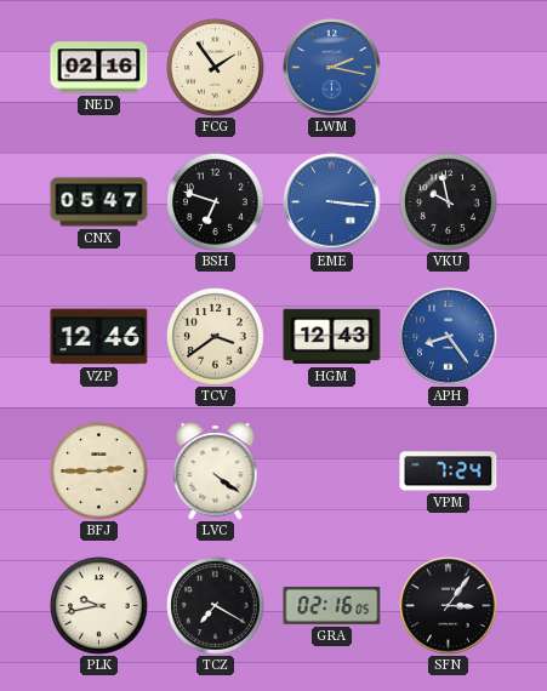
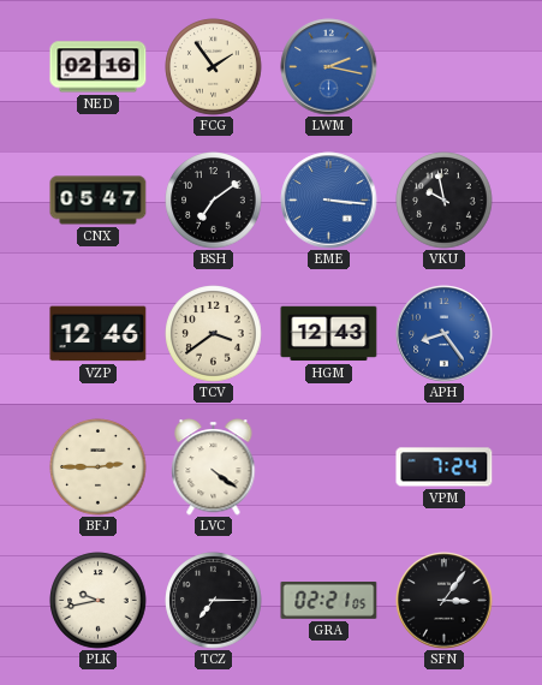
BSH: 6:48 -> 7:09
TCZ: 7:20 -> 7:15
GRA: 02:16 -> 02:21
